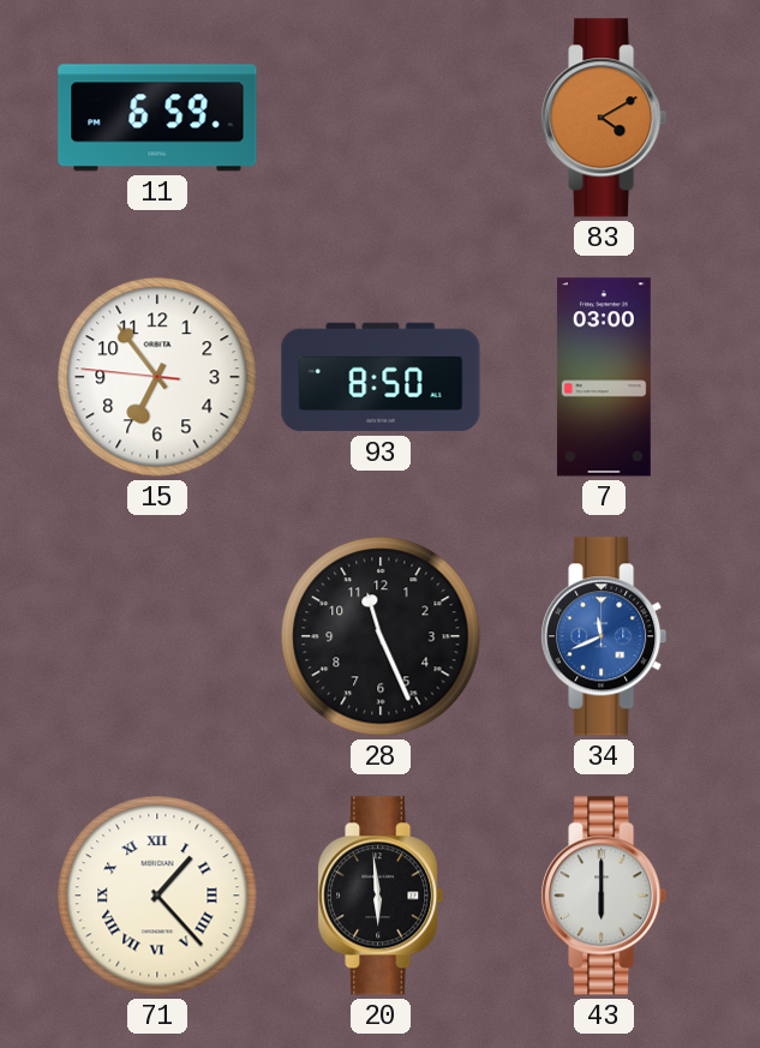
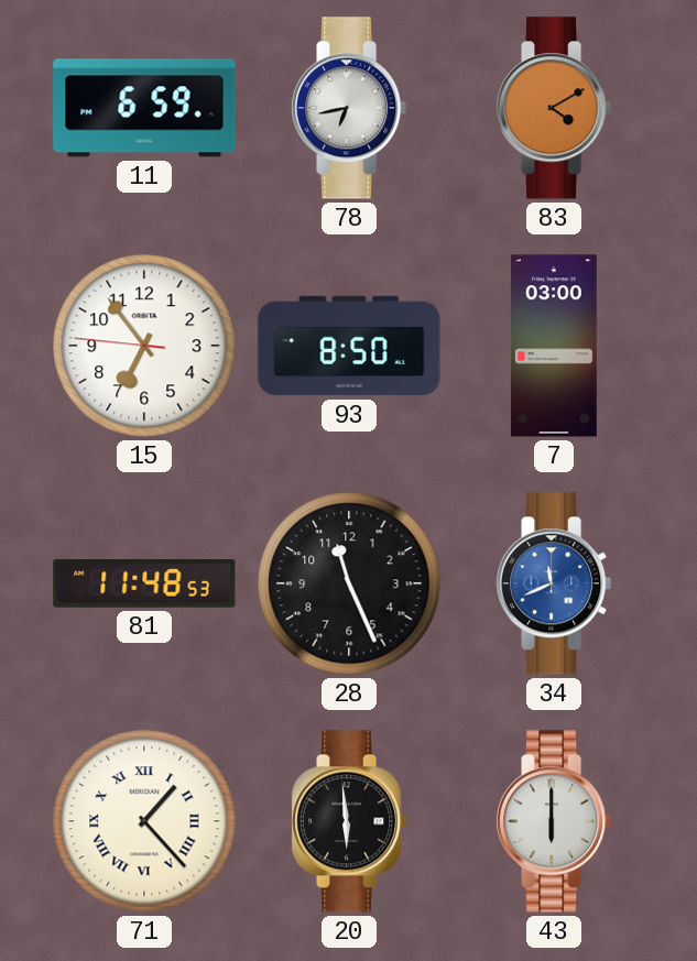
78: none -> 6:43
81: none -> 11:48
